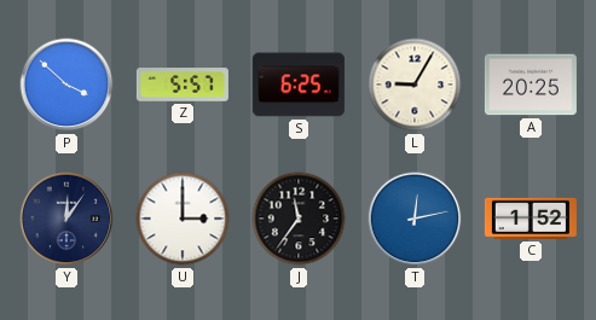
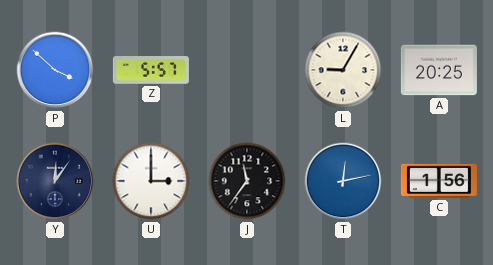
S: 6:25 -> none
C: 1:52 -> 1:56
